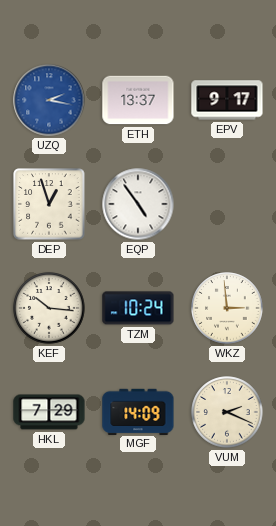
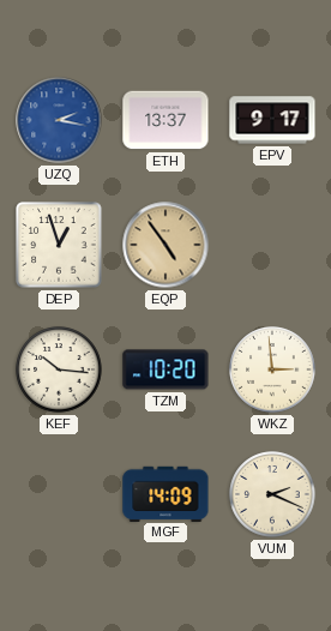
EQP dial: white -> champagne
TZM: 10:24 -> 10:20
HKL: 7:29 -> none
